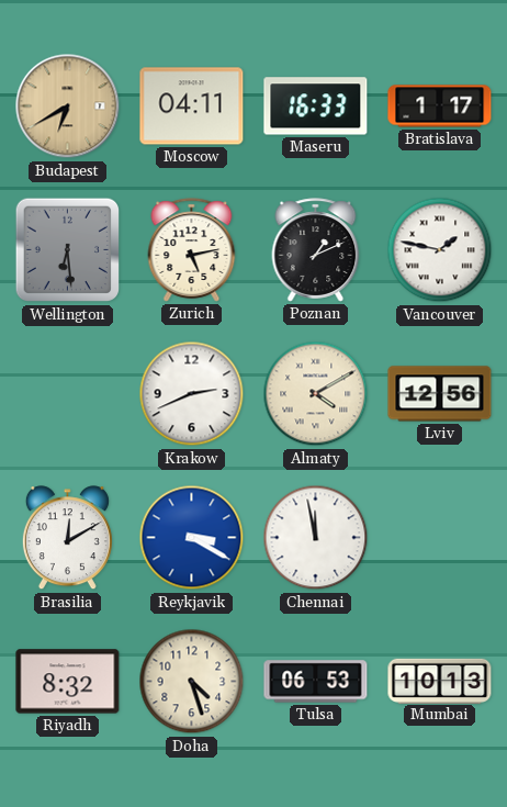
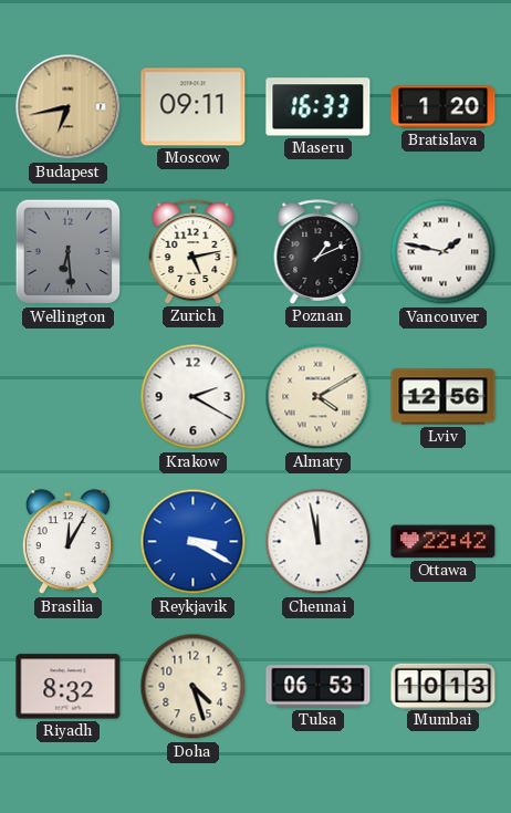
Budapest: 6:40 -> 6:43
Moscow: 04:11 -> 09:11
Bratislava: 1:17 -> 1:20
Krakow: 2:41 -> 2:20
Brasilia: 12:10 -> 12:05
Ottawa: none -> 22:42
